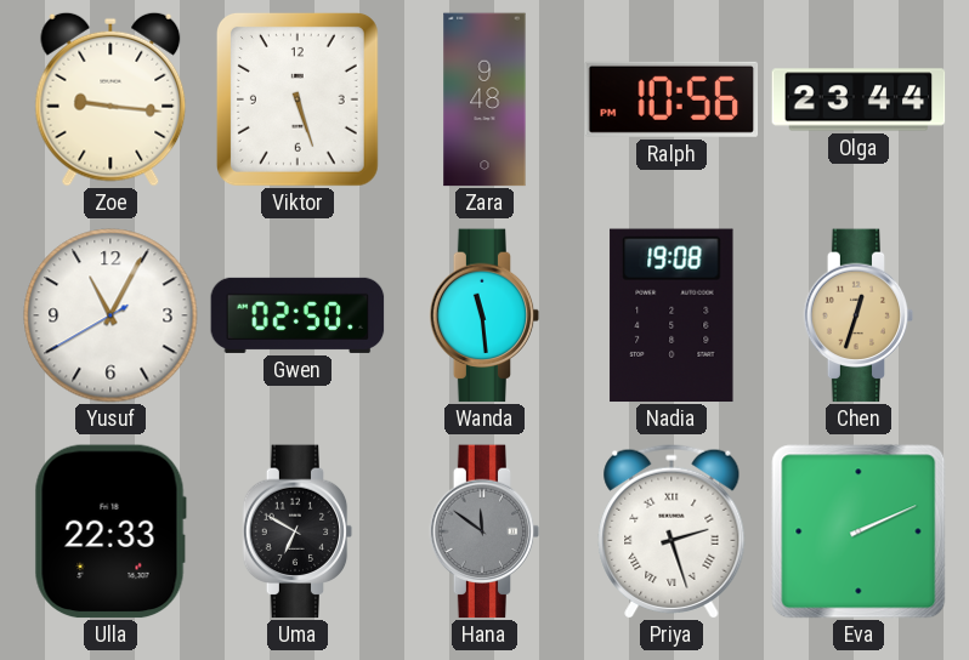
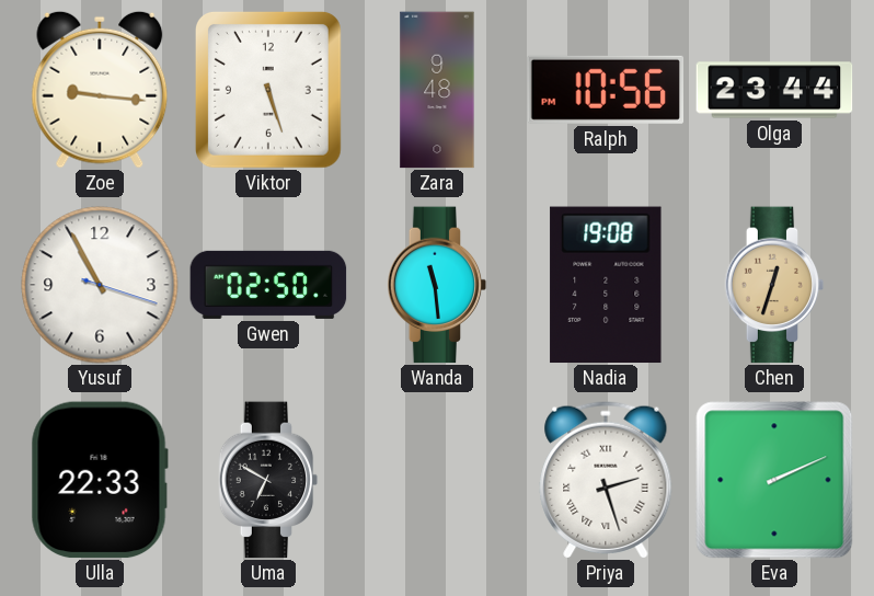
Yusuf: 11:04 -> 10:55
Hana: 11:51 -> none
